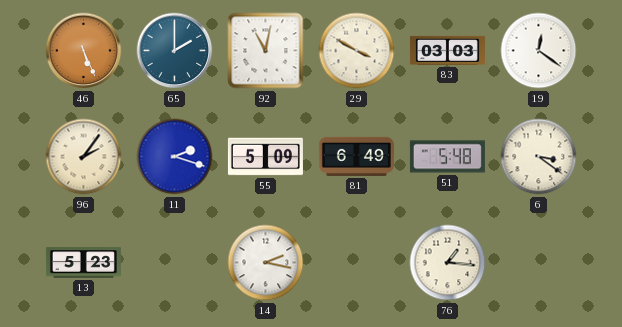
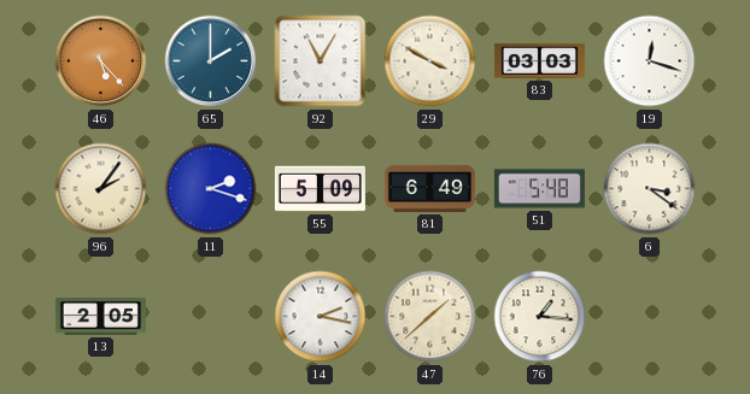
46: 5:26 -> 5:23
92: 11:02 -> 11:05
19: 12:21 -> 12:18
13: 5:23 -> 2:05
47: none -> 1:38
